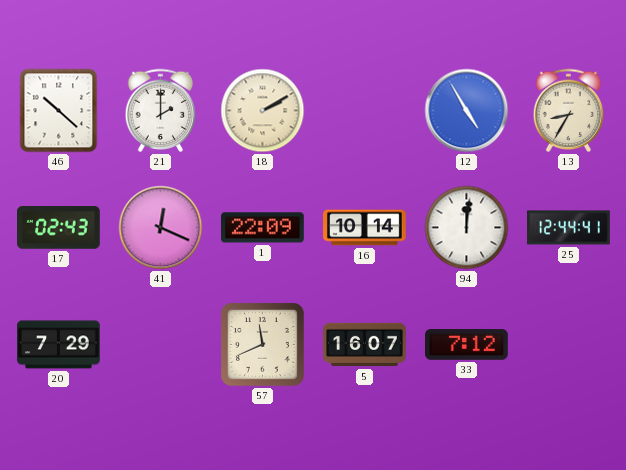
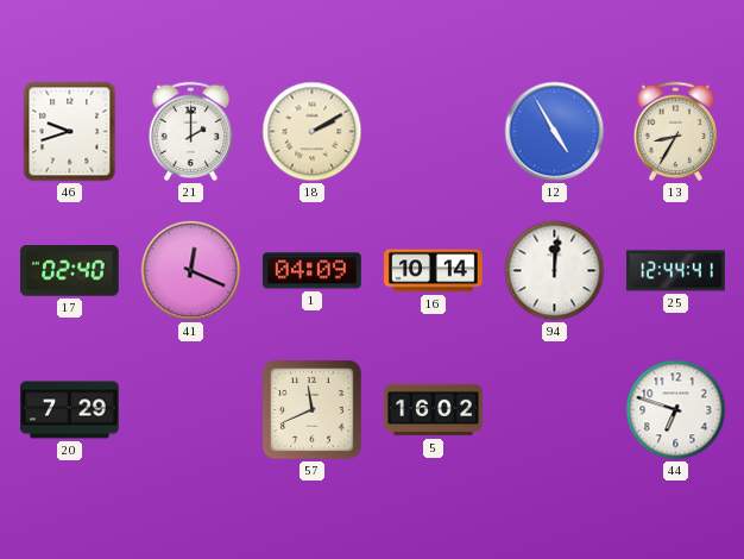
46: 10:22 -> 9:42
17: 02:43 -> 02:40
1: 22:09 -> 04:09
5: 16:07 -> 16:02
33: 7:12 -> none
44: none -> 6:48
